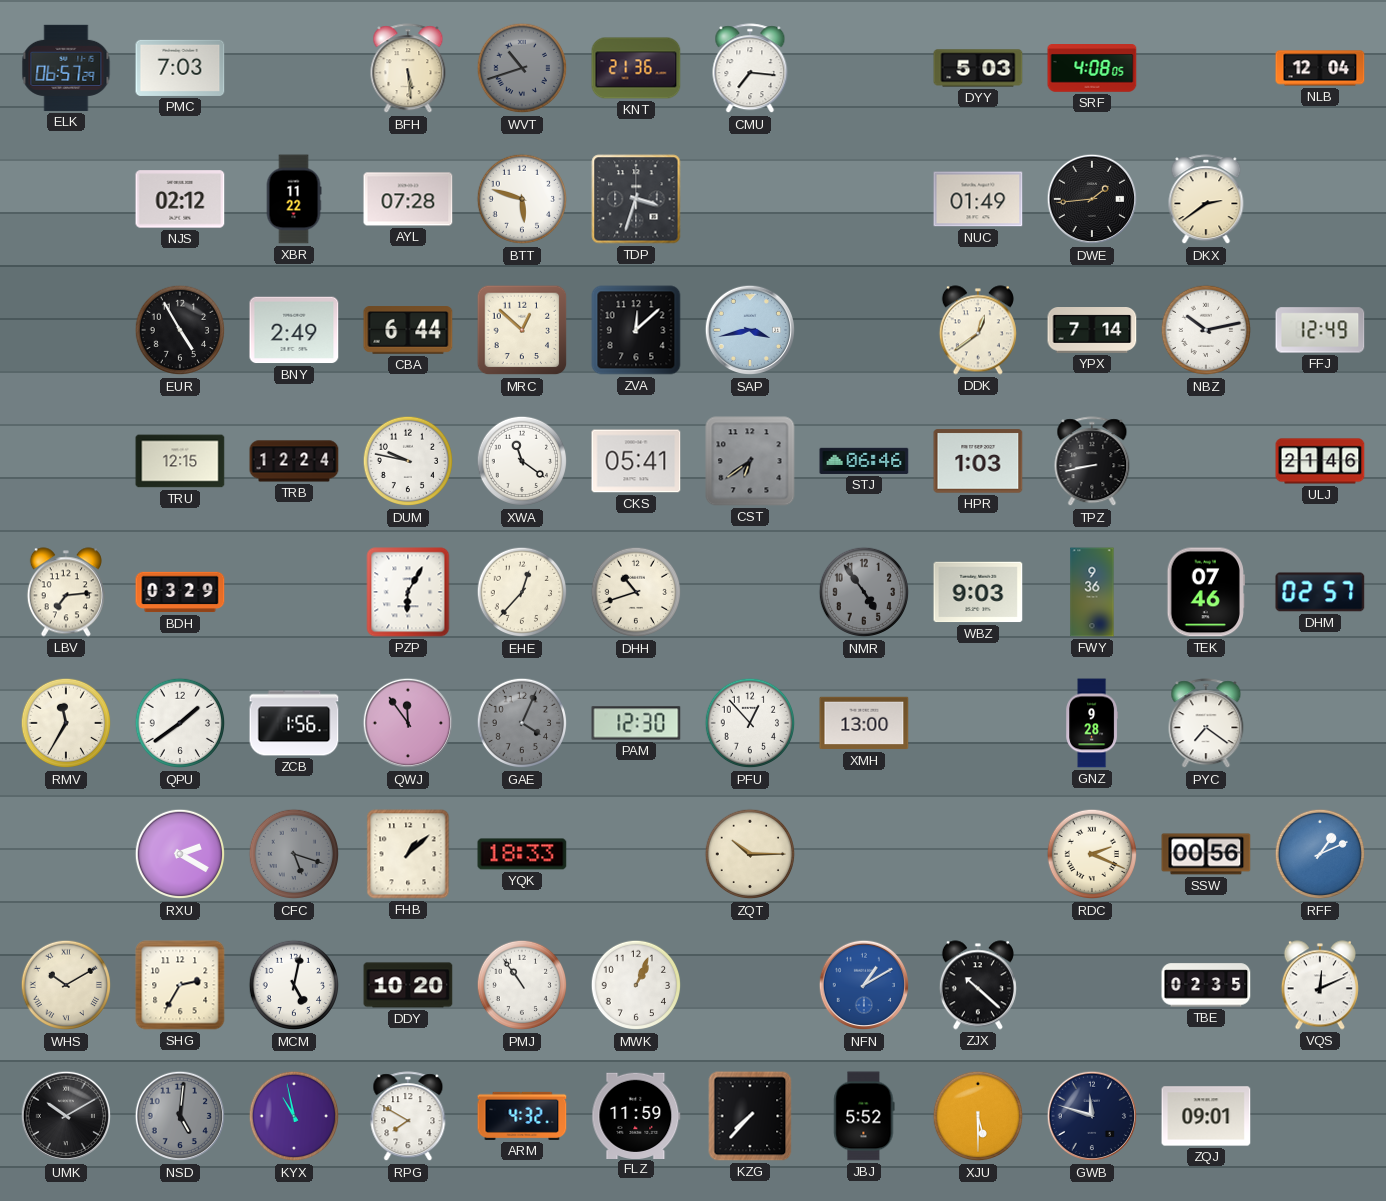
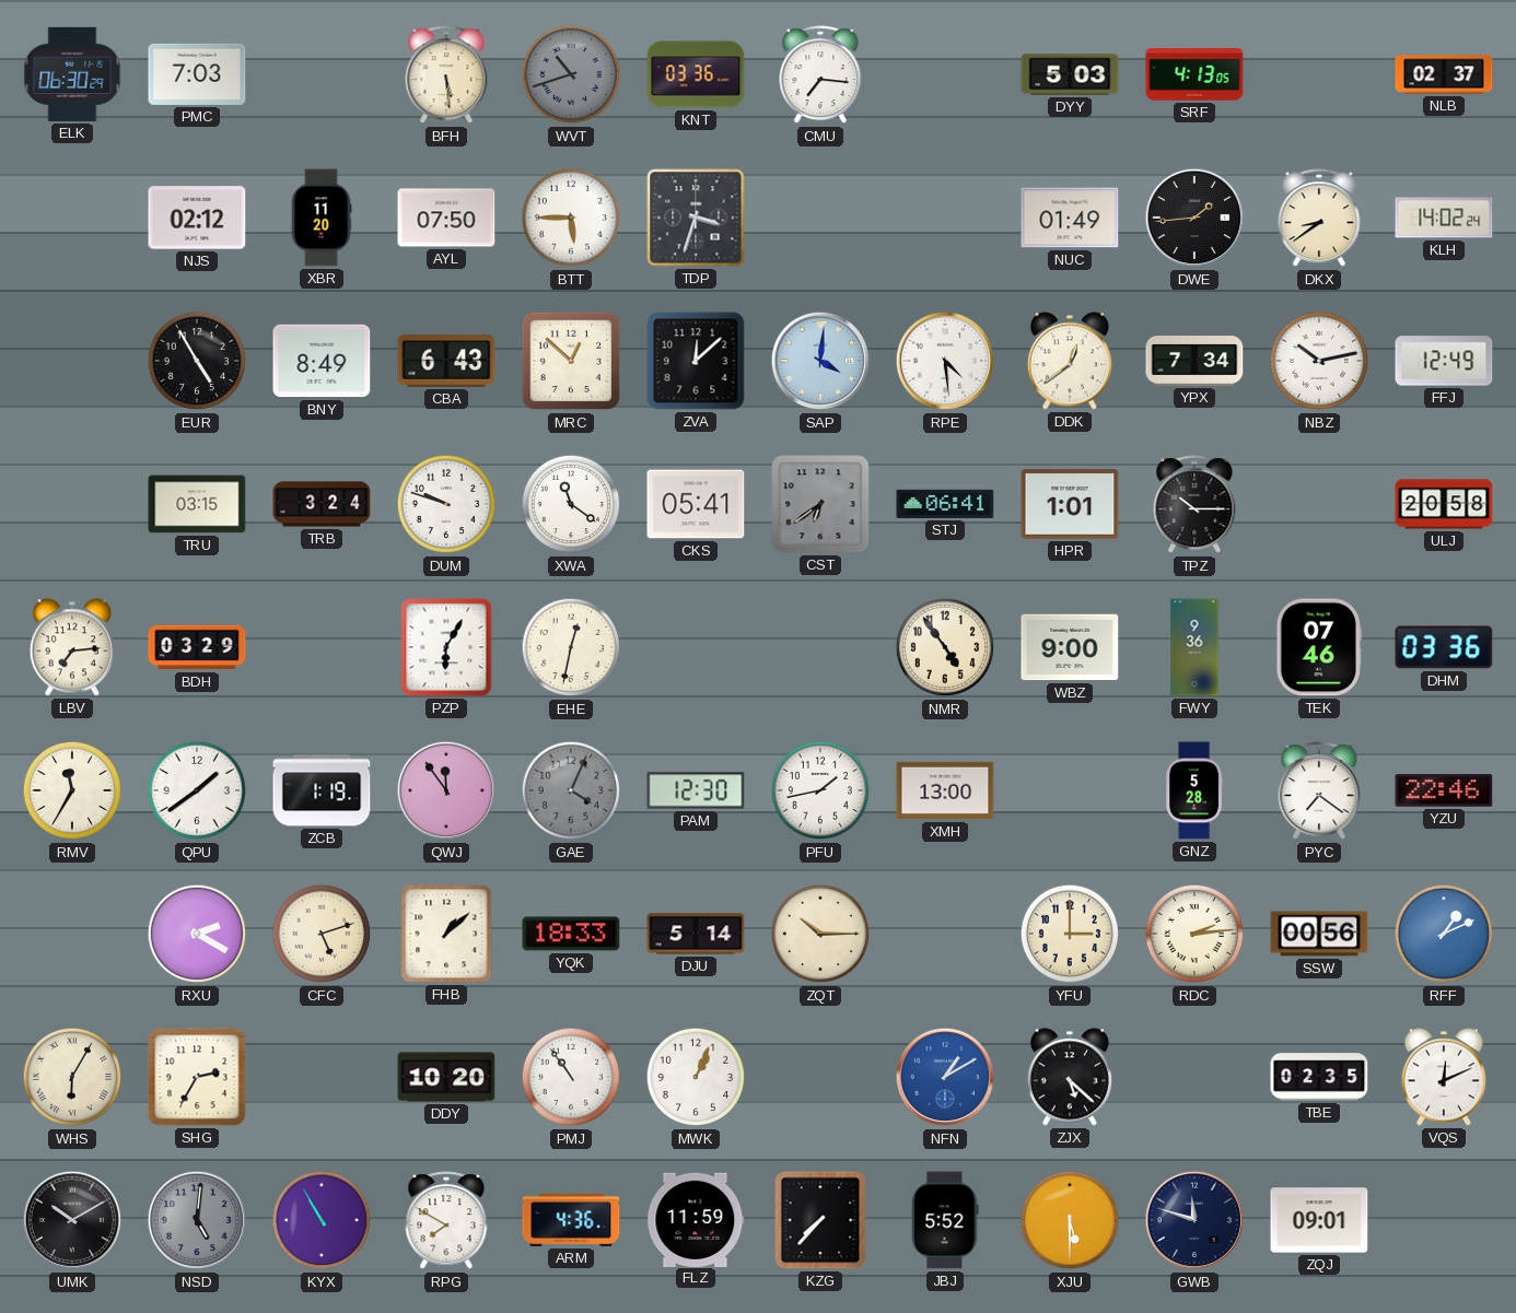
ELK: 06:57 -> 06:30
KNT: 21:36 -> 03:36
SRF: 4:08 -> 4:13
NLB: 12:04 -> 02:37
XBR: 11:22 -> 11:20
AYL: 07:28 -> 07:50
BTT: 5:48 -> 5:45
DKX: 2:39 -> 8:39
KLH: none -> 14:02
BNY: 2:49 -> 8:49
CBA: 6:44 -> 6:43
SAP: 3:43 -> 4:01
RPE: none -> 4:29
YPX: 7:14 -> 7:34
TRU: 12:15 -> 03:15
TRB: 12:24 -> 3:24
DUM: 9:47 -> 9:48
STJ: 06:46 -> 06:41
HPR: 1:03 -> 1:01
TPZ: 8:43 -> 10:15
ULJ: 21:46 -> 20:58
EHE: 12:37 -> 12:32
DHH: 10:42 -> none
NMR dial: grey -> cream
WBZ: 9:03 -> 9:00
DHM: 02:57 -> 03:36
ZCB: 1:56 -> 1:19
PFU: 12:53 -> 1:43
GNZ: 9:28 -> 5:28
YZU: none -> 22:46
CFC: 5:18 -> 5:12
CFC dial: grey -> cream
DJU: none -> 5:14
YFU: none -> 3:00
RDC: 2:19 -> 2:14
WHS: 10:10 -> 6:05
MCM: 5:02 -> none
ZJX: 10:22 -> 5:22
KYX: 10:58 -> 10:55
ARM: 4:32 -> 4:36
